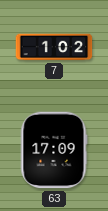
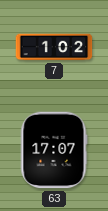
63: 17:09 -> 17:07
